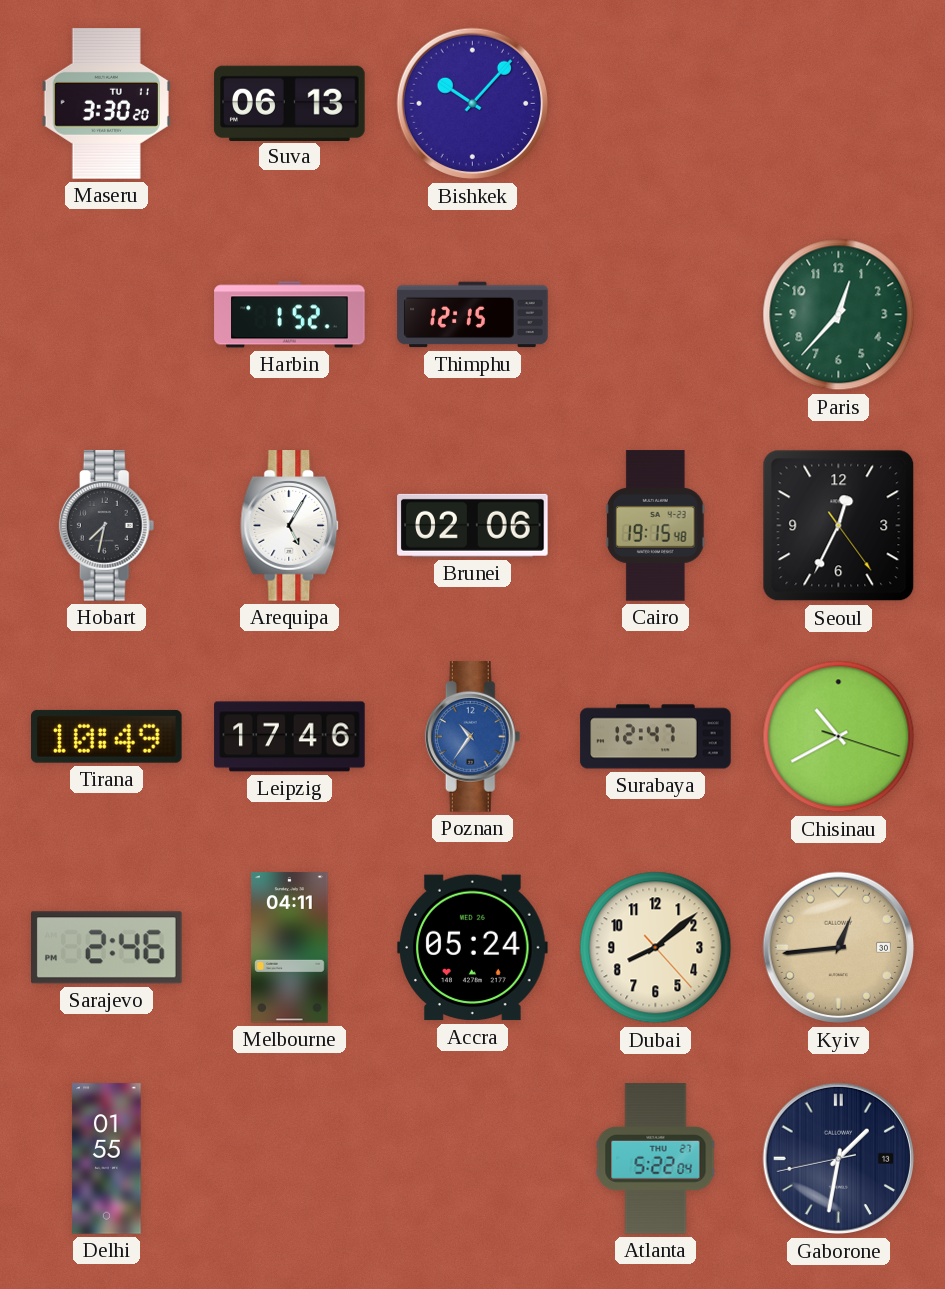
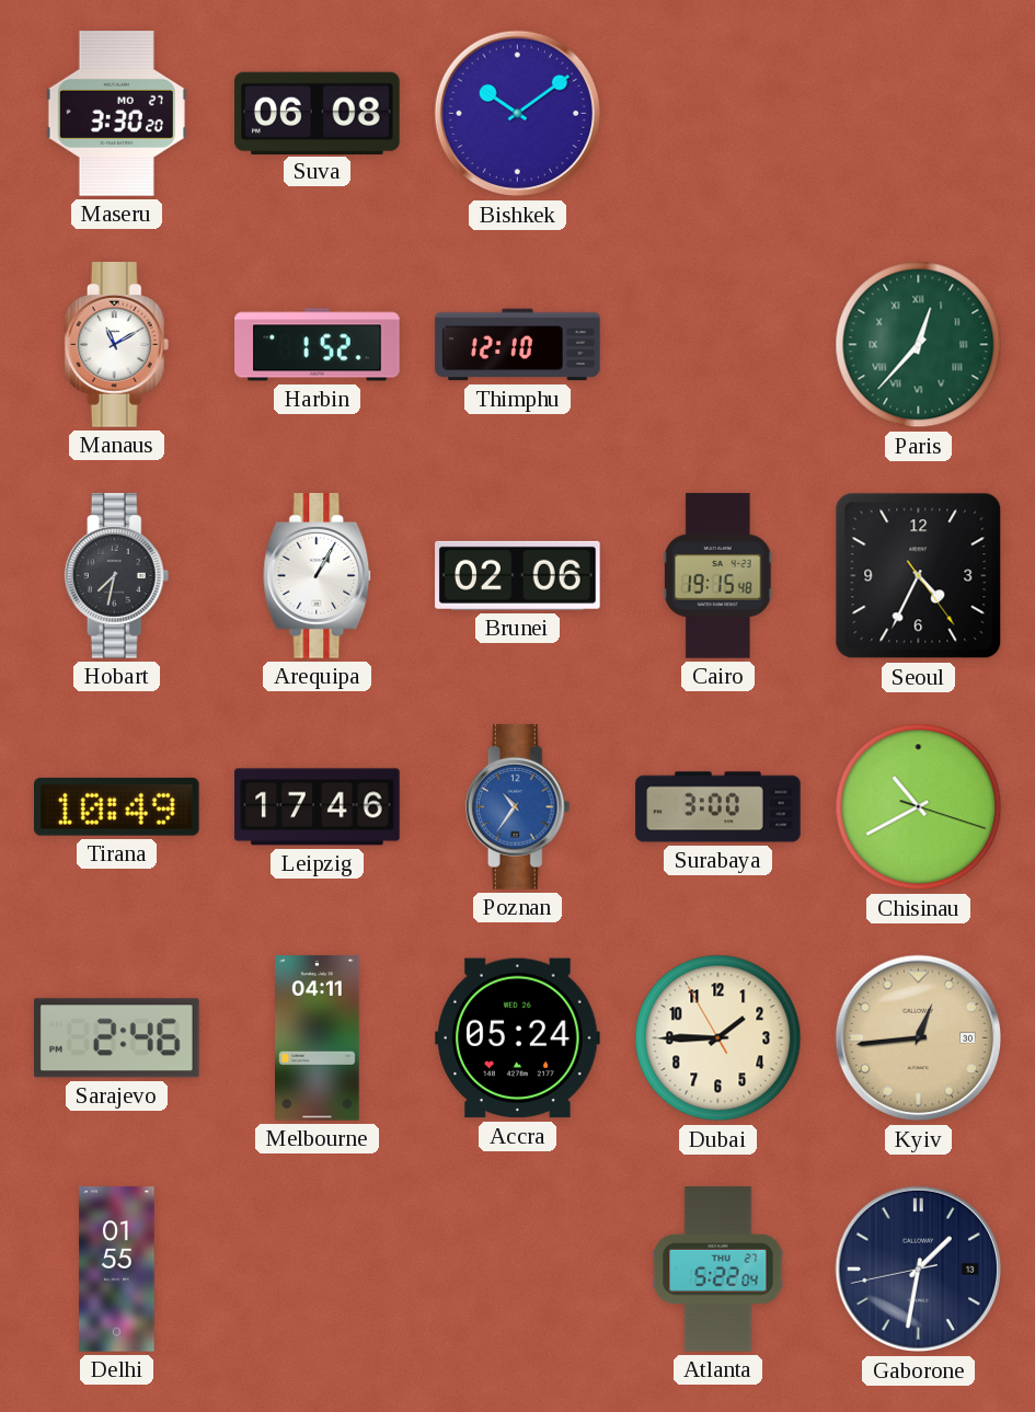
Maseru date: TU 11 -> MO 27
Suva: 06:13 -> 06:08
Bishkek: 10:07 -> 10:09
Manaus: none -> 11:10
Thimphu: 12:15 -> 12:10
Paris numerals: Arabic -> Roman
Arequipa: 5:05 -> 1:05
Seoul: 12:34 -> 4:34
Surabaya: 12:47 -> 3:00
Dubai: 8:08 -> 1:44
